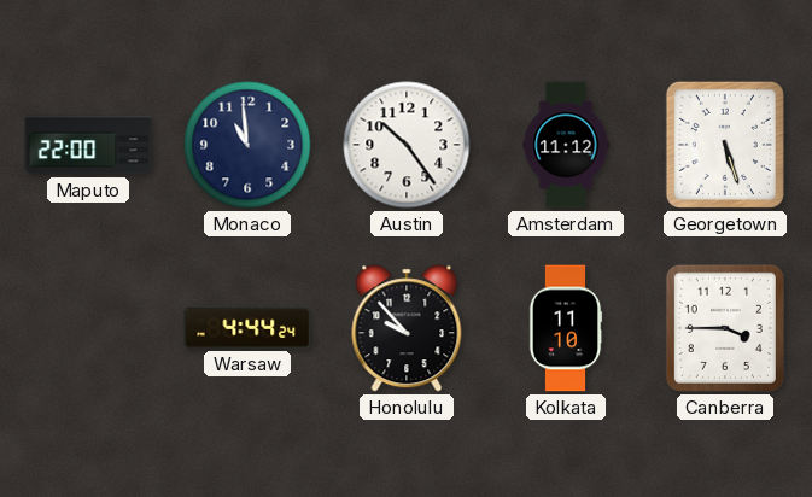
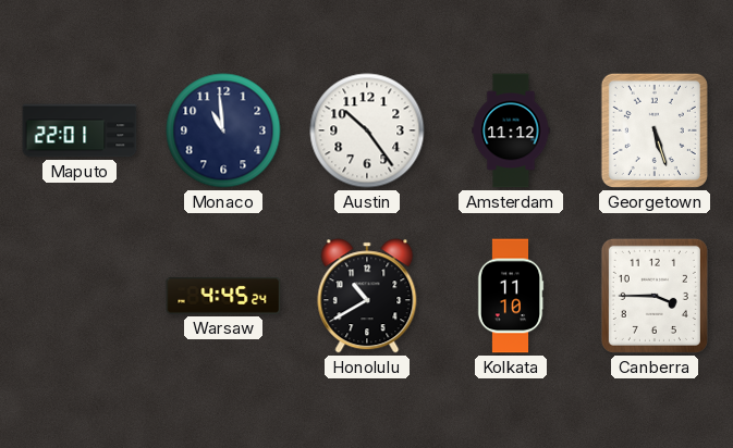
Maputo: 22:00 -> 22:01
Warsaw: 4:44 -> 4:45
Honolulu: 9:53 -> 10:40
